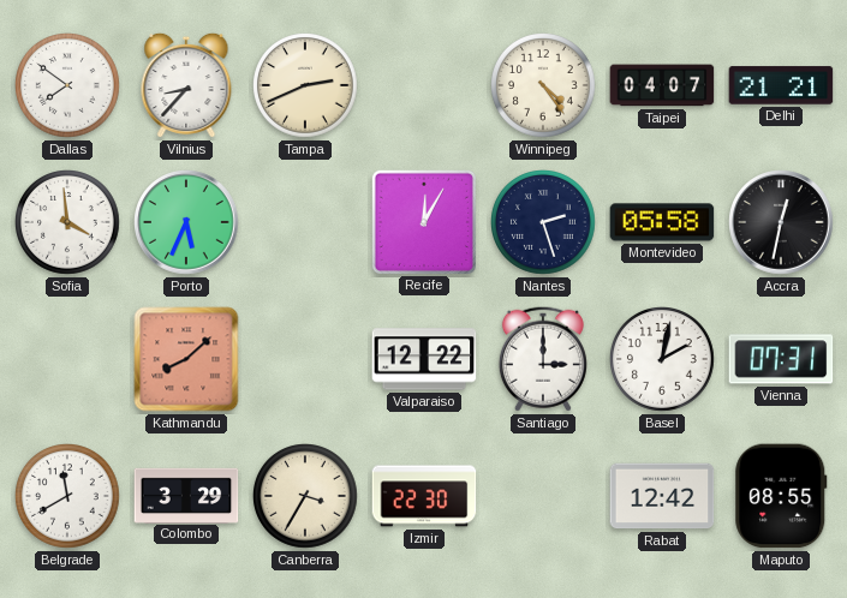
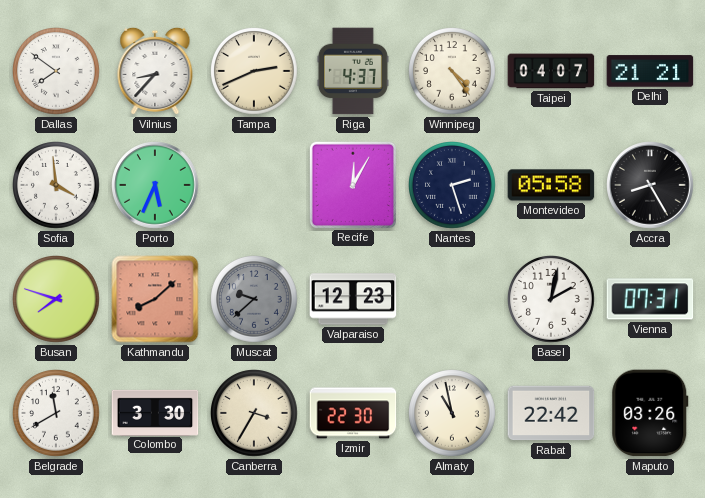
Riga: none -> 4:37
Accra: 12:32 -> 8:25
Busan: none -> 7:48
Muscat: none -> 9:38
Valparaiso: 12:22 -> 12:23
Santiago: 3:00 -> none
Colombo: 3:29 -> 3:30
Almaty: none -> 10:58
Rabat: 12:42 -> 22:42
Maputo: 08:55 -> 03:26
